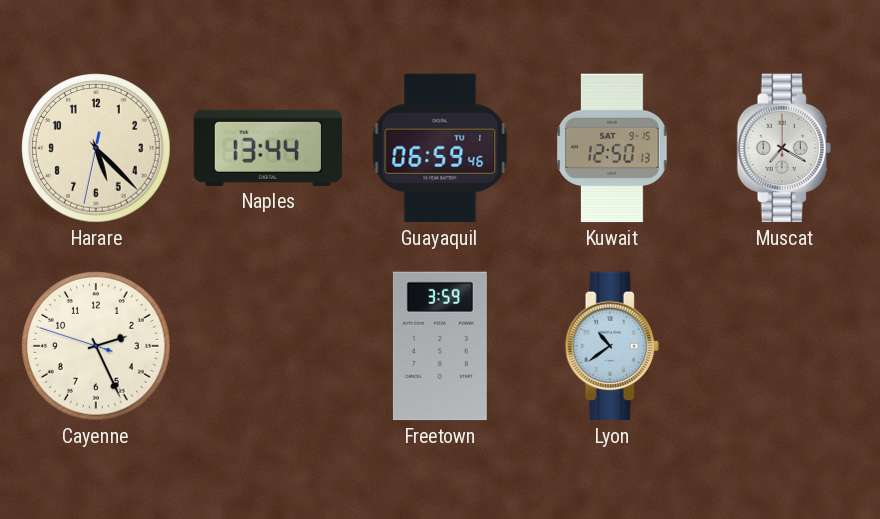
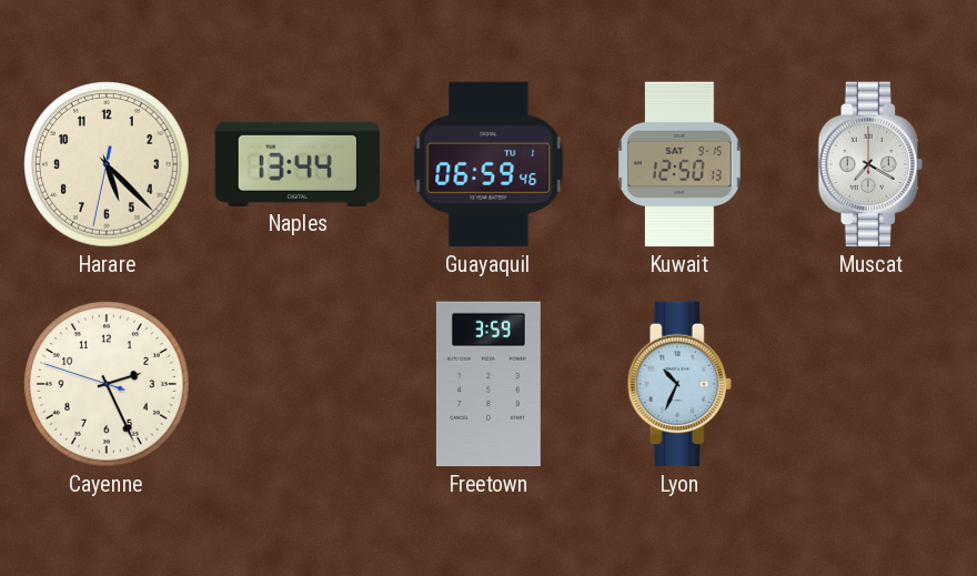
Lyon: 10:39 -> 10:34
